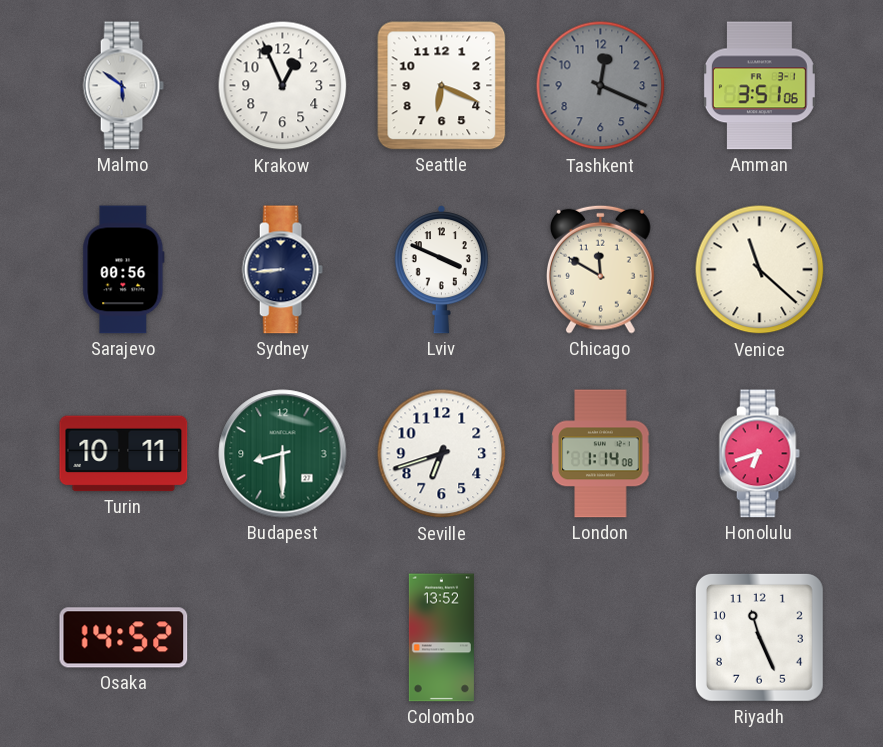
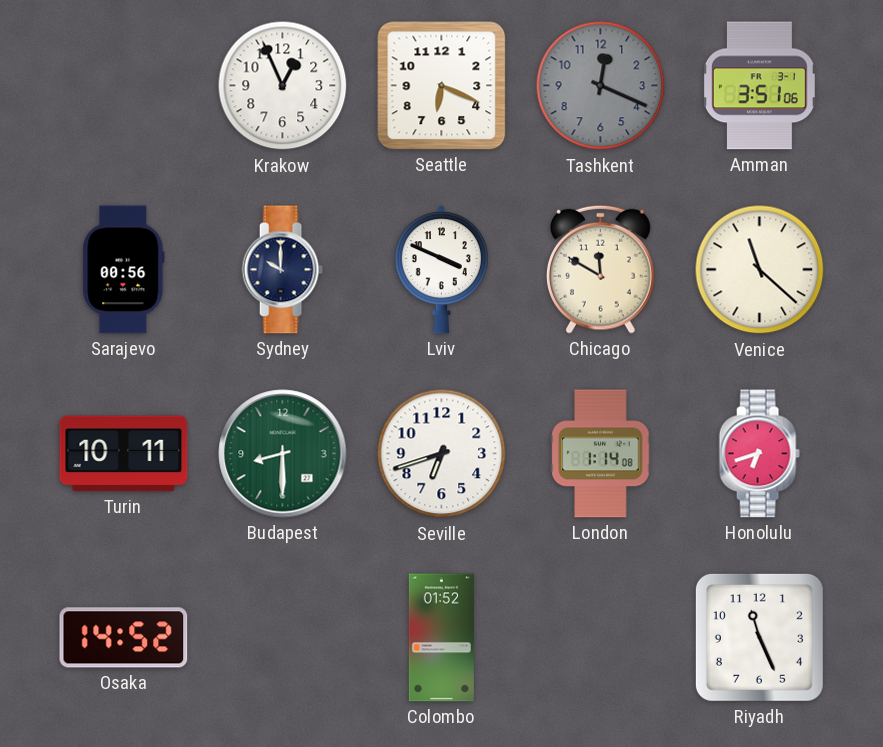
Malmo: 5:51 -> none
Sydney: 8:44 -> 10:00
Colombo: 13:52 -> 01:52
